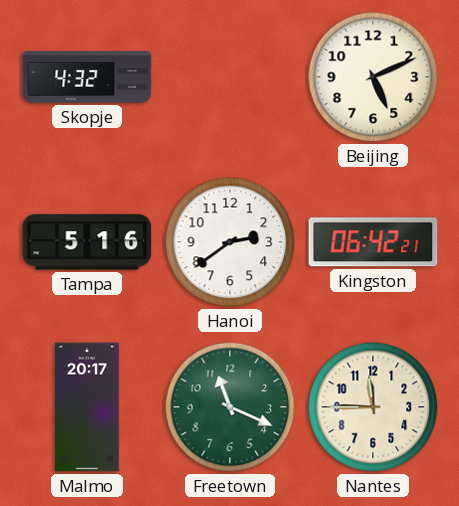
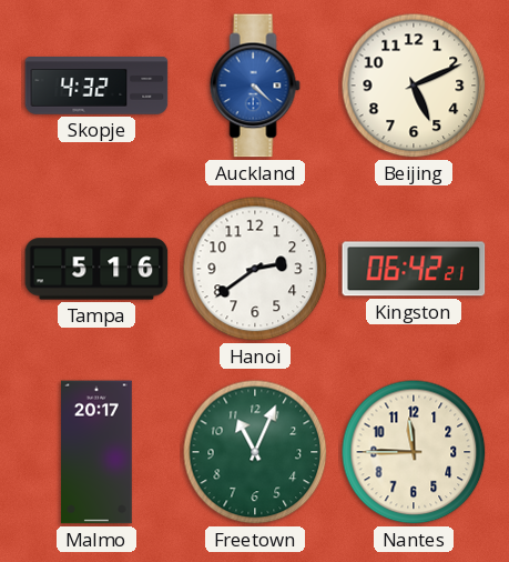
Auckland: none -> 4:22
Freetown: 11:19 -> 11:04
